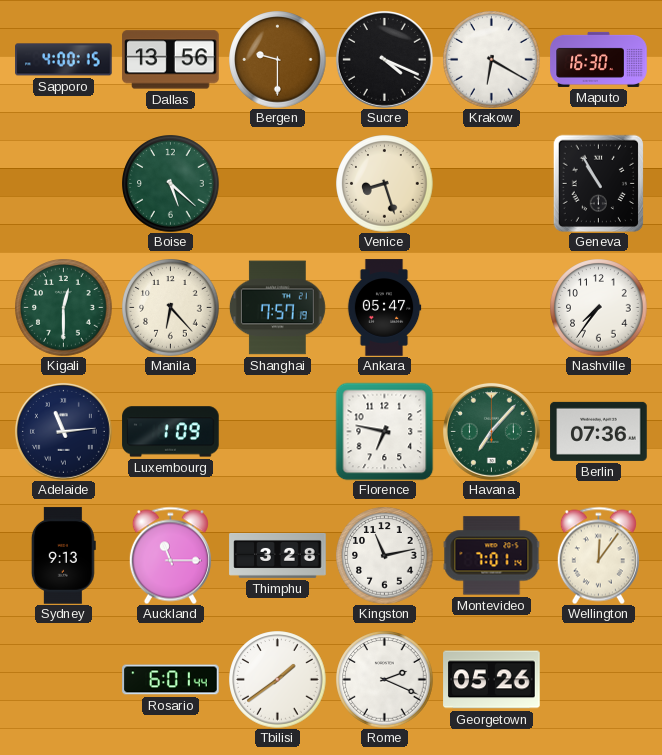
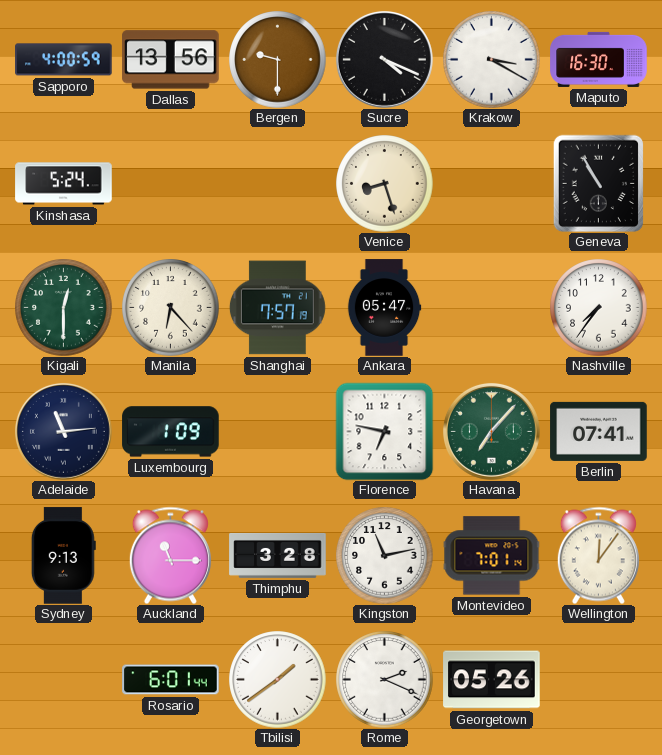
Sapporo: 4:00:15 -> 4:00:59
Krakow: 6:20 -> 3:20
Kinshasa: none -> 5:24
Boise: 5:22 -> none
Berlin: 07:36 -> 07:41
